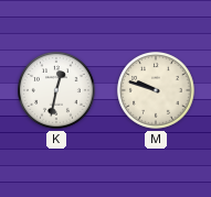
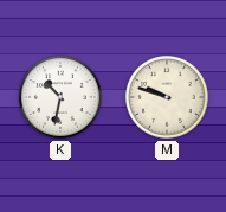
K: 12:32 -> 10:32
